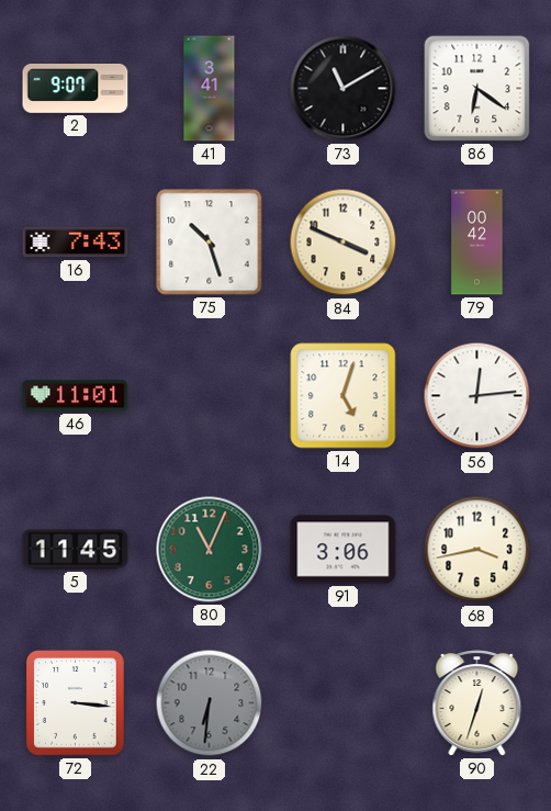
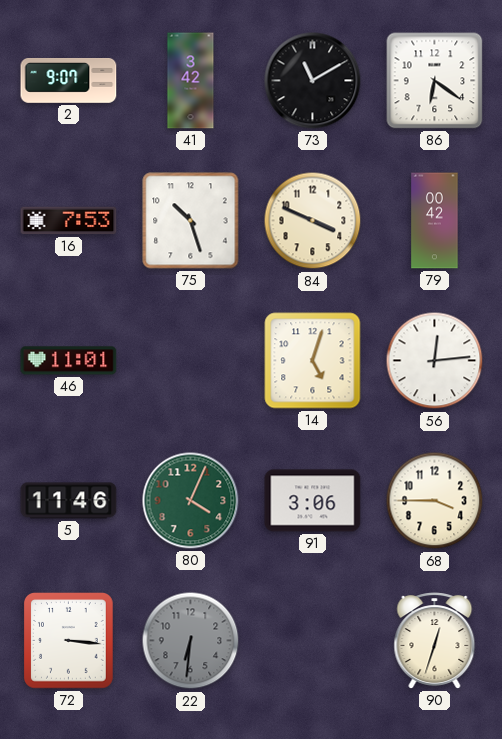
41: 3:41 -> 3:42
16: 7:43 -> 7:53
5: 11:45 -> 11:46
80: 11:04 -> 4:04
68: 3:43 -> 3:45
